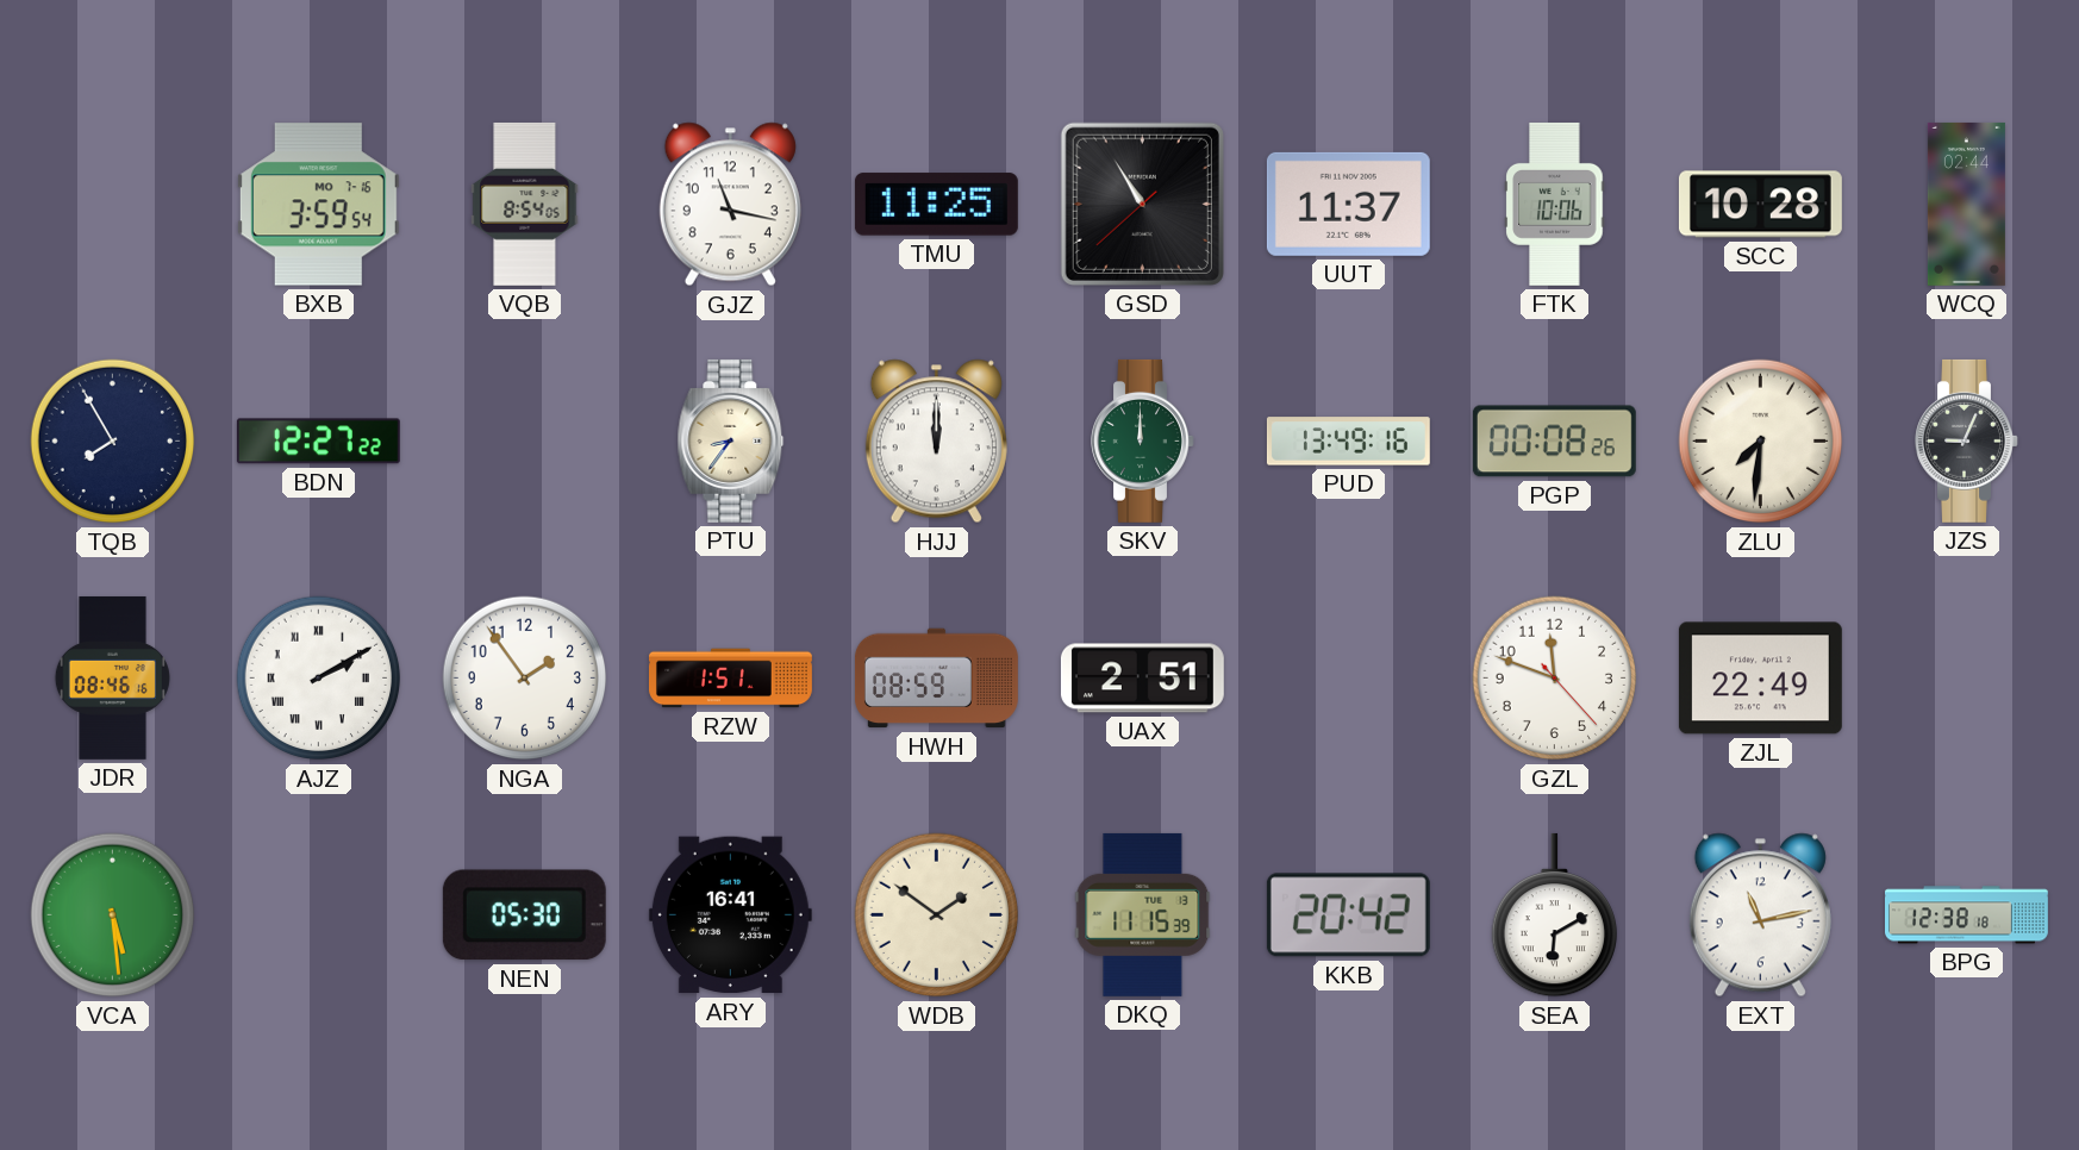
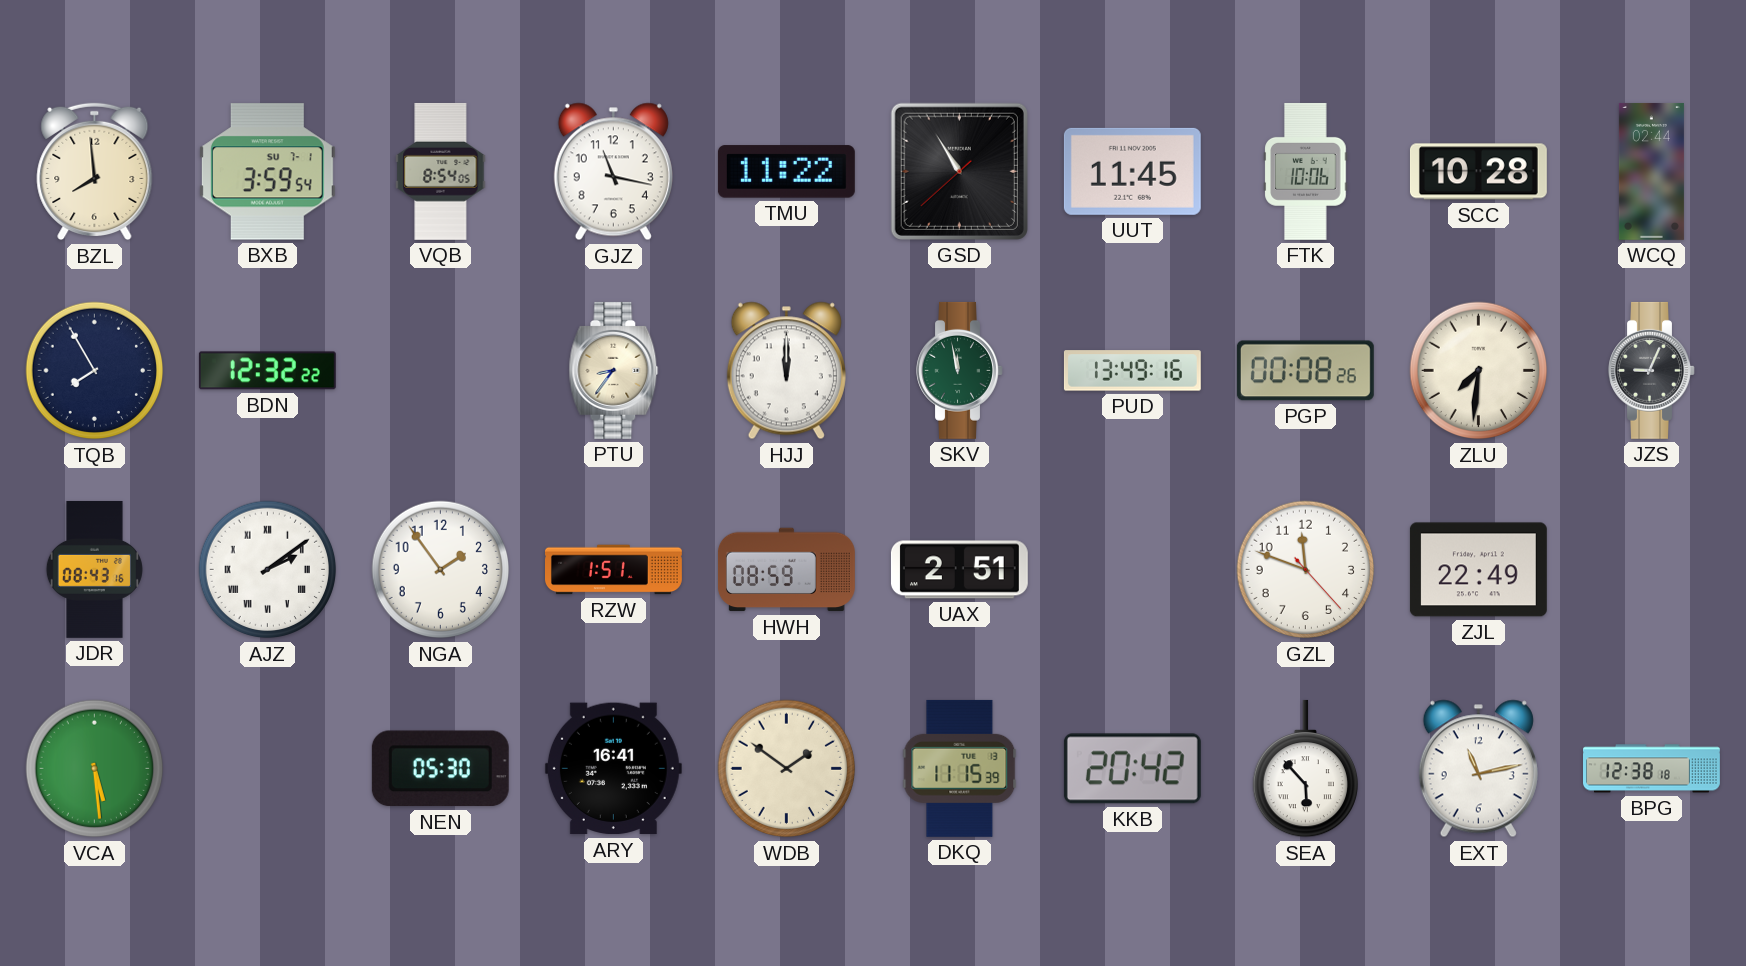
BZL: none -> 7:59
BXB date: MO 7-16 -> SU 7-1
TMU: 11:25 -> 11:22
UUT: 11:37 -> 11:45
BDN: 12:27 -> 12:32
SKV: 12:00 -> 11:58
JDR: 08:46 -> 08:43
AJZ: 2:10 -> 2:09
SEA: 6:10 -> 5:53
